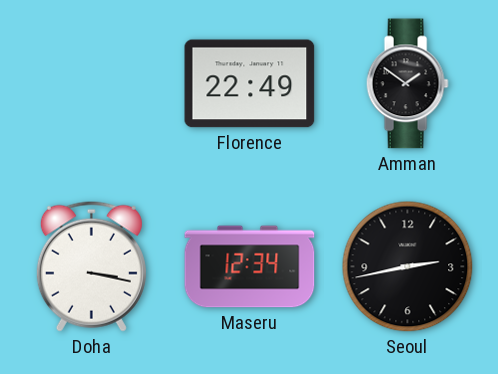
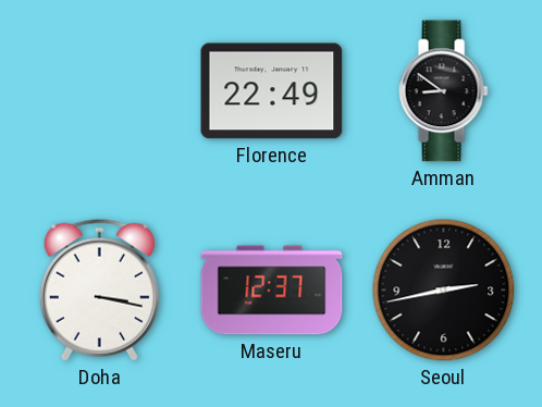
Amman: 1:51 -> 8:51
Maseru: 12:34 -> 12:37
